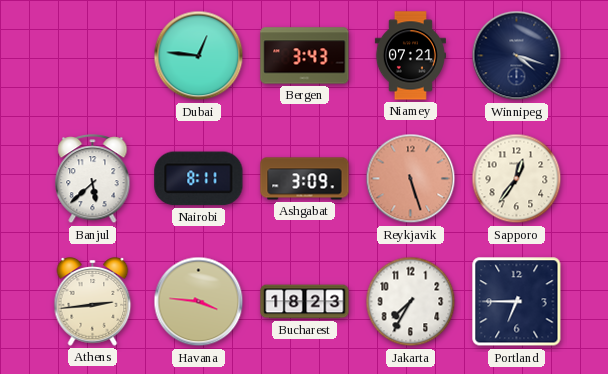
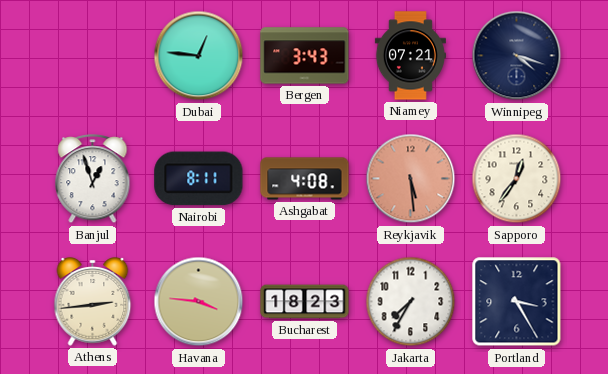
Banjul: 5:38 -> 12:57
Ashgabat: 3:09 -> 4:08
Reykjavik: 5:27 -> 5:29
Portland: 6:45 -> 3:25
